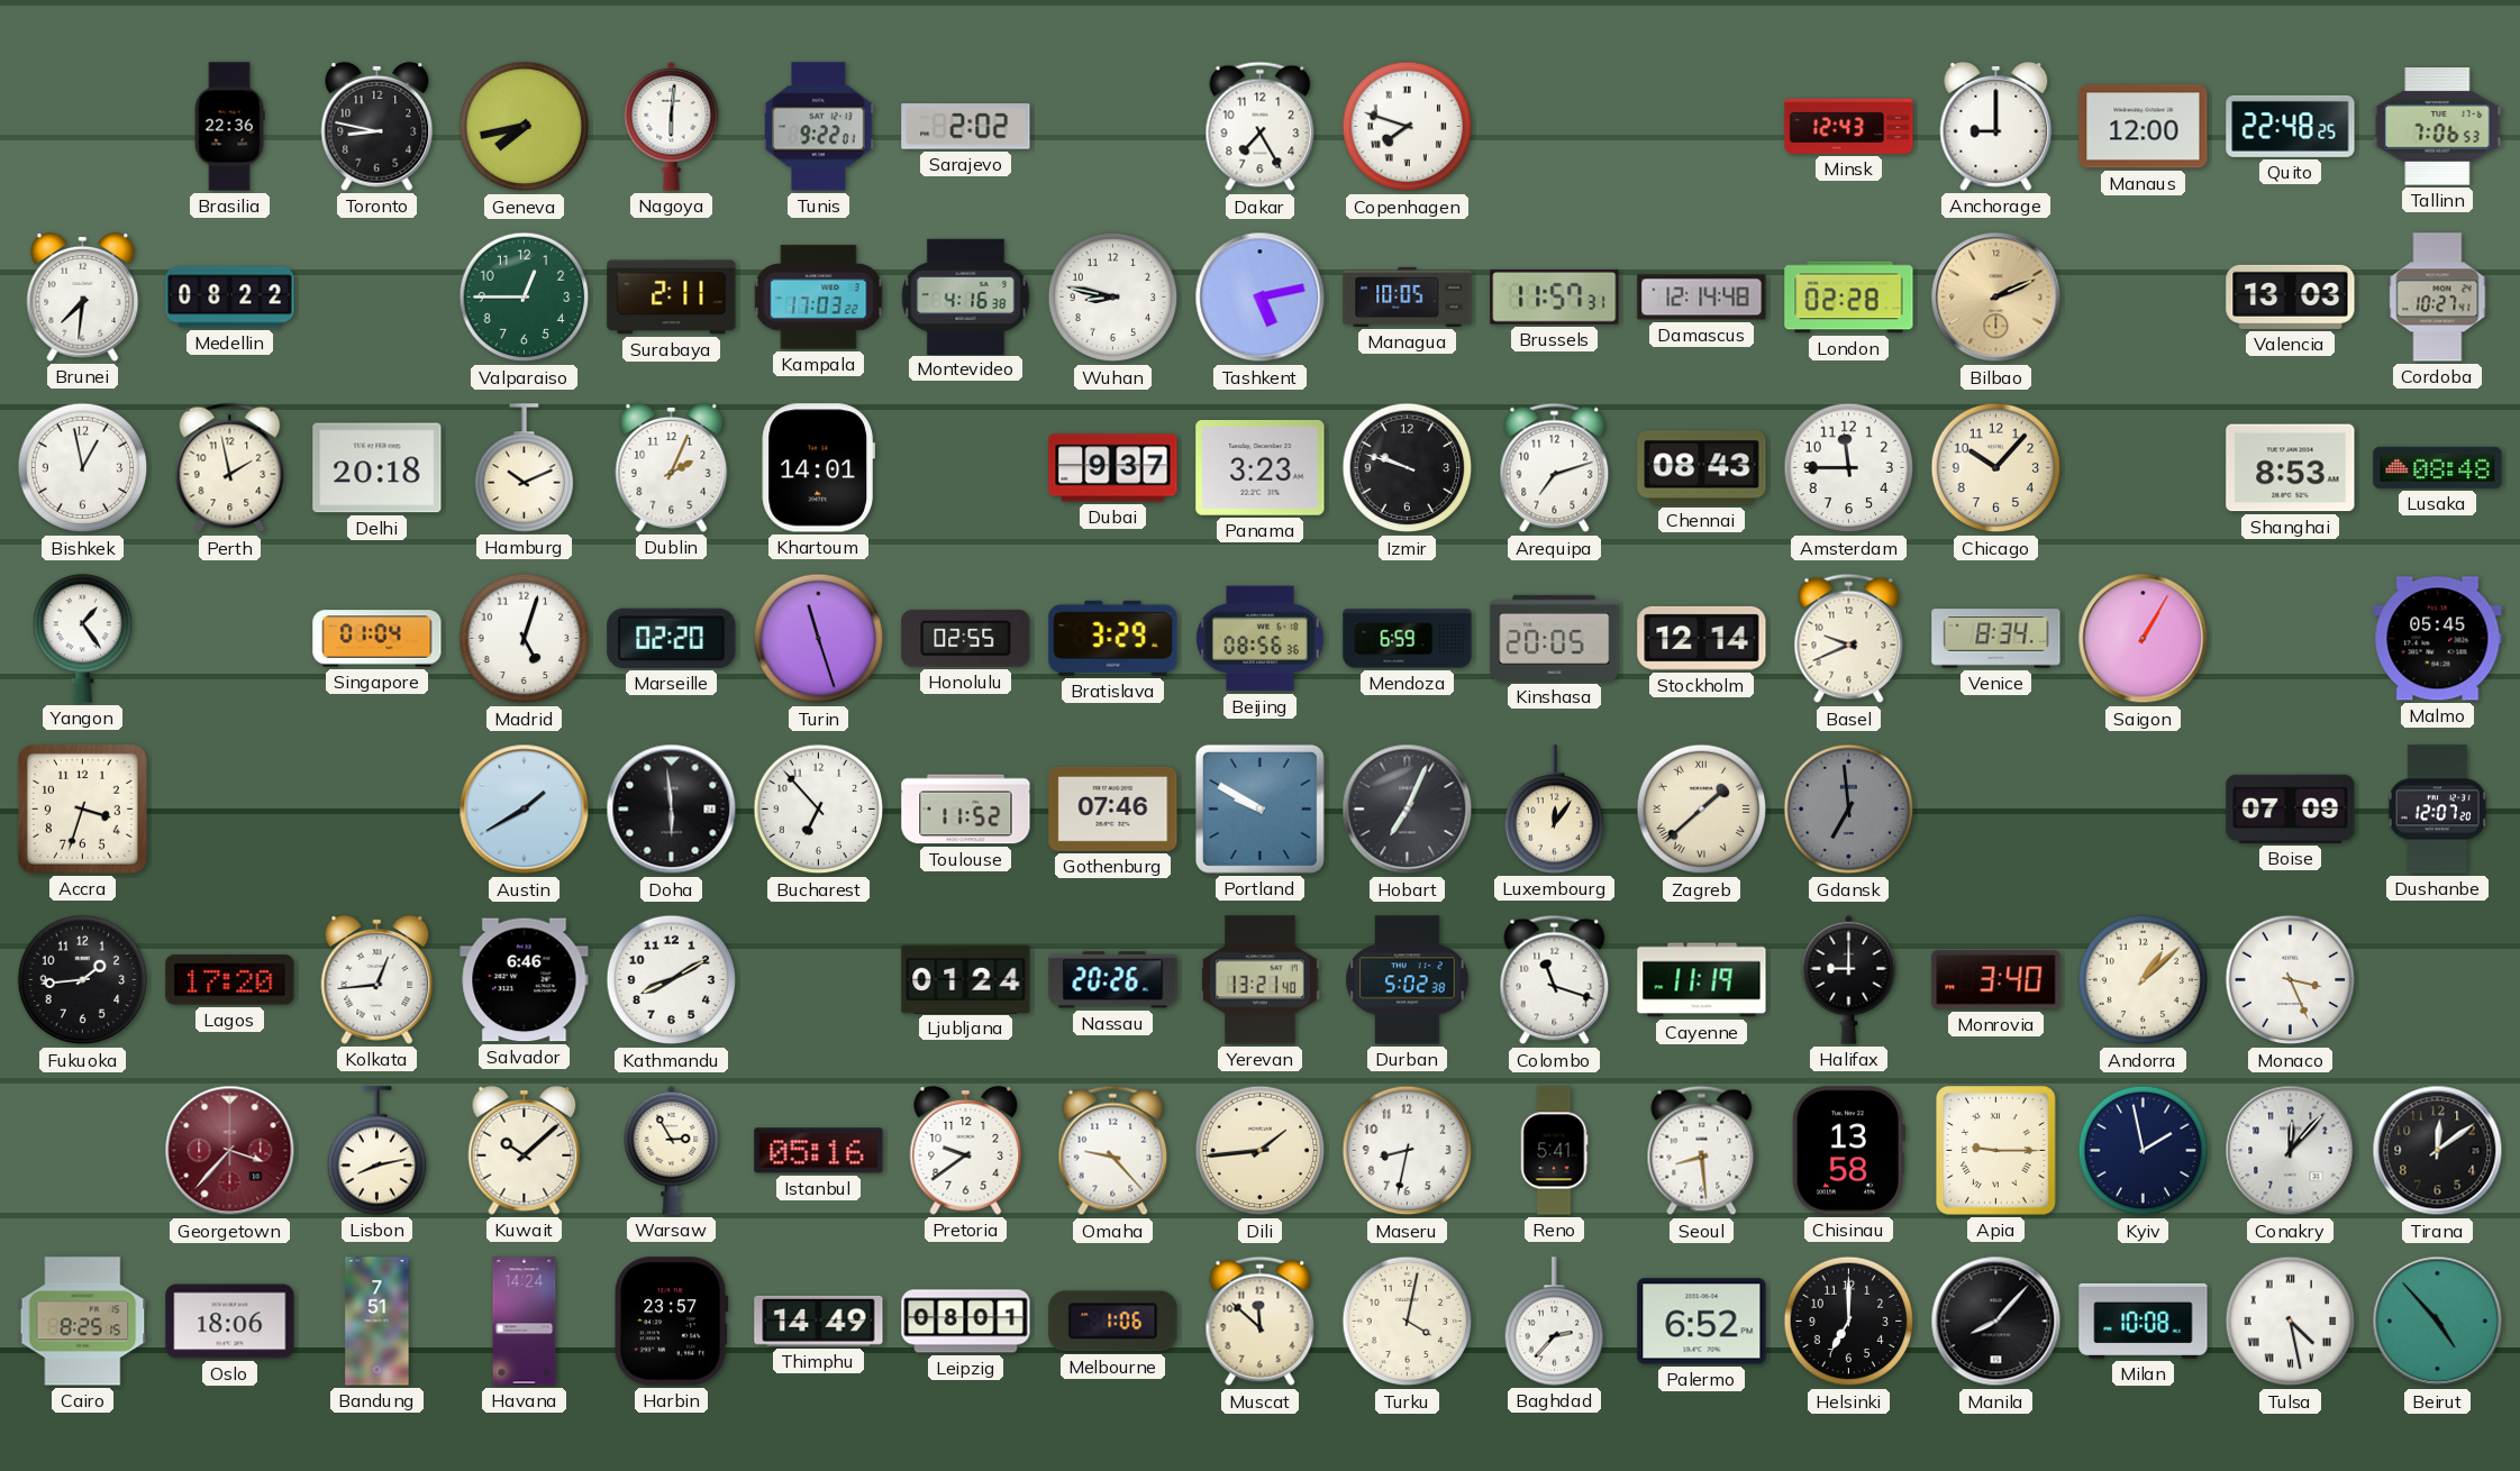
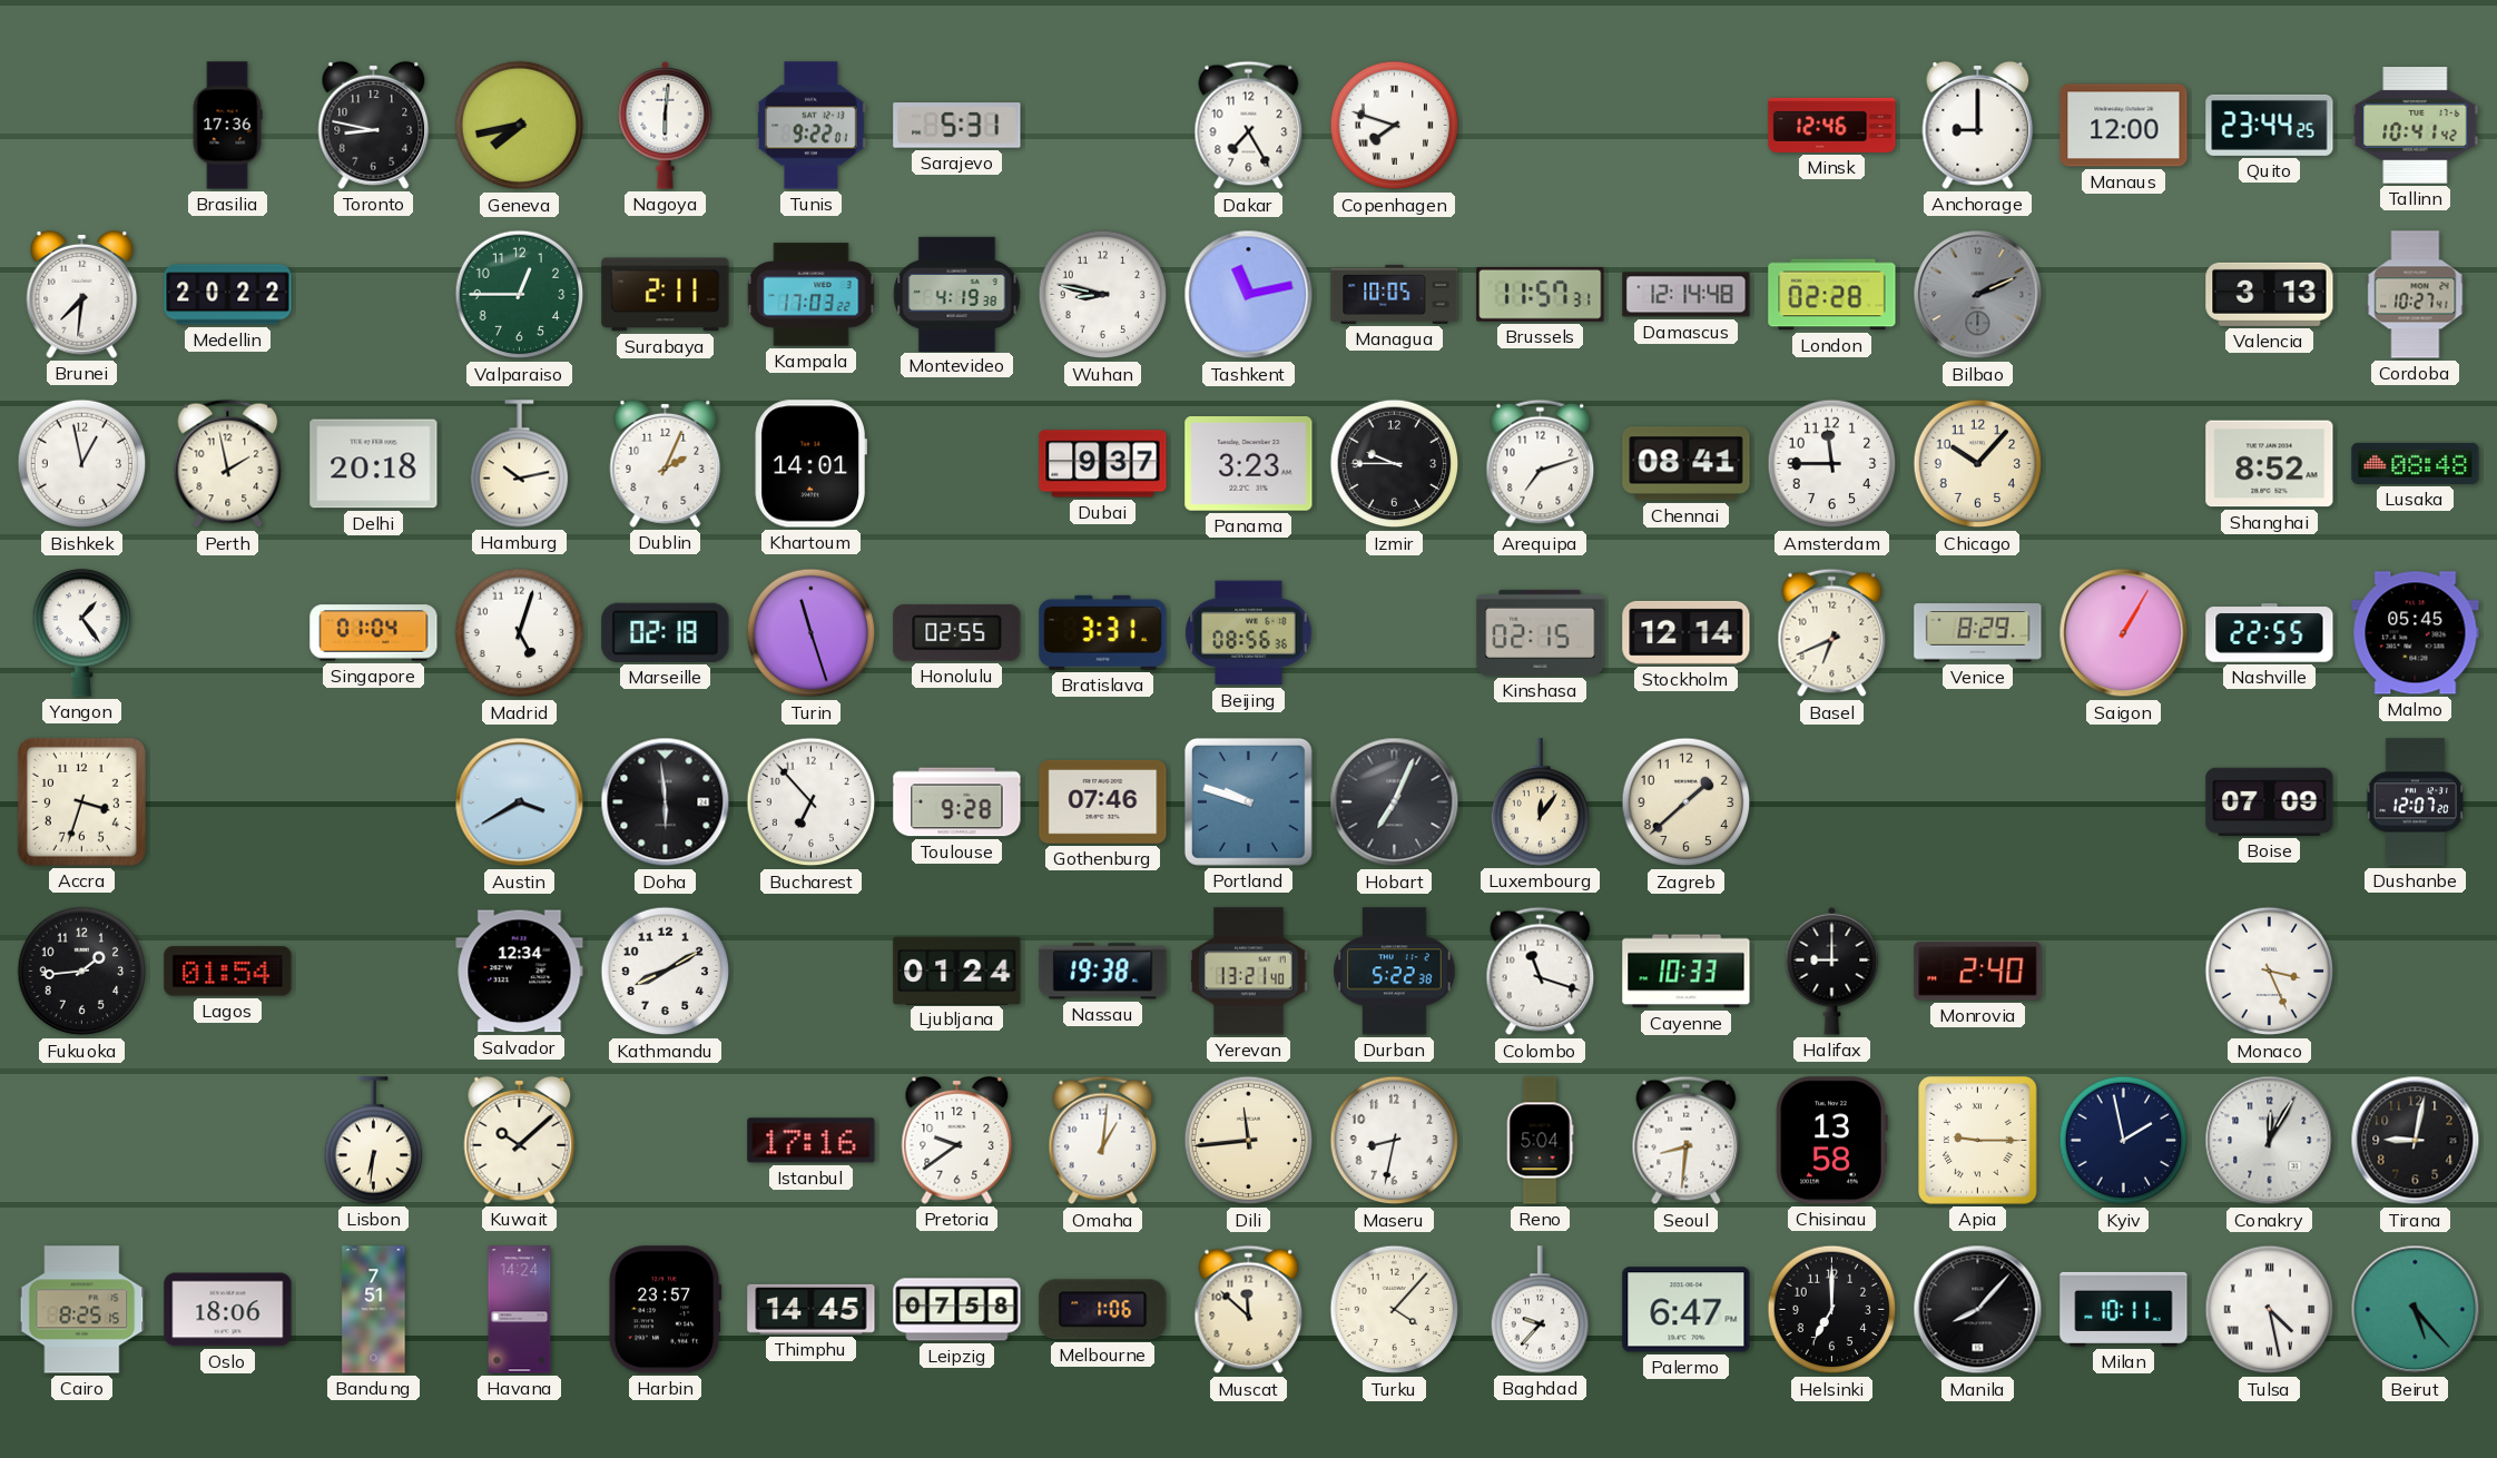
Brasilia: 22:36 -> 17:36
Sarajevo: 2:02 -> 5:31
Minsk: 12:43 -> 12:46
Quito: 22:48 -> 23:44
Tallinn: 7:06 -> 10:41
Medellin: 08:22 -> 20:22
Montevideo: 4:16 -> 4:19
Tashkent: 5:13 -> 11:13
Bilbao dial: champagne -> grey
Valencia: 13:03 -> 3:13
Hamburg: 10:11 -> 10:13
Izmir: 9:48 -> 9:45
Chennai: 08:43 -> 08:41
Shanghai: 8:53 -> 8:52
Marseille: 02:20 -> 02:18
Bratislava: 3:29 -> 3:31
Mendoza: 6:59 -> none
Kinshasa: 20:05 -> 02:15
Basel: 9:41 -> 6:41
Venice: 8:34 -> 8:29
Nashville: none -> 22:55
Austin: 1:40 -> 3:40
Toulouse: 11:52 -> 9:28
Portland: 9:50 -> 9:48
Zagreb numerals: Roman -> Arabic
Gdansk: 6:59 -> none
Lagos: 17:20 -> 01:54
Kolkata: 12:44 -> none
Salvador: 6:46 -> 12:34
Nassau: 20:26 -> 19:38
Durban: 5:02 -> 5:22
Cayenne: 11:19 -> 10:33
Monrovia: 3:40 -> 2:40
Andorra: 1:08 -> none
Georgetown: 3:37 -> none
Lisbon: 8:13 -> 6:31
Warsaw: 2:55 -> none
Istanbul: 05:16 -> 17:16
Omaha: 9:23 -> 1:01
Dili: 1:44 -> 11:44
Reno: 5:41 -> 5:04
Seoul: 8:29 -> 8:31
Conakry: 12:07 -> 12:05
Tirana: 12:09 -> 9:02
Thimphu: 14:49 -> 14:45
Leipzig: 08:01 -> 07:58
Turku: 4:02 -> 4:07
Baghdad: 2:37 -> 9:37
Palermo: 6:52 -> 6:47
Milan: 10:08 -> 10:11
Beirut: 4:53 -> 5:23
